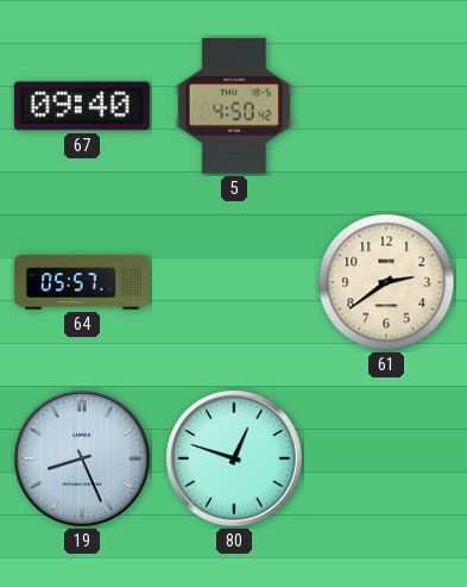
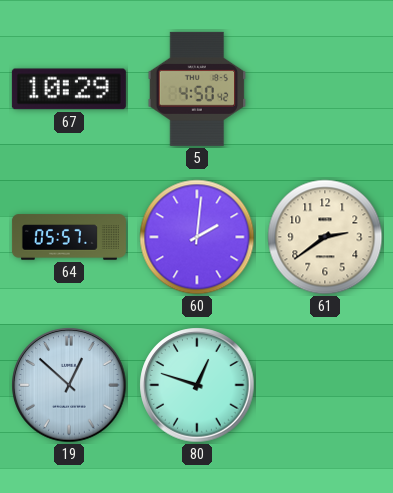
67: 09:40 -> 10:29
60: none -> 2:01
19: 8:26 -> 12:52
